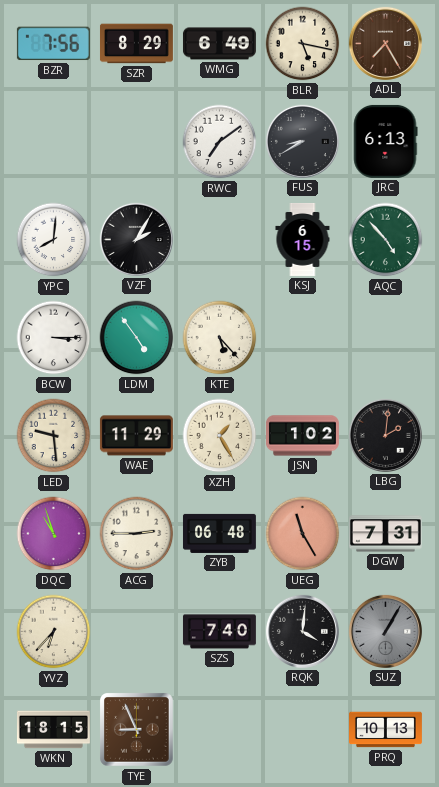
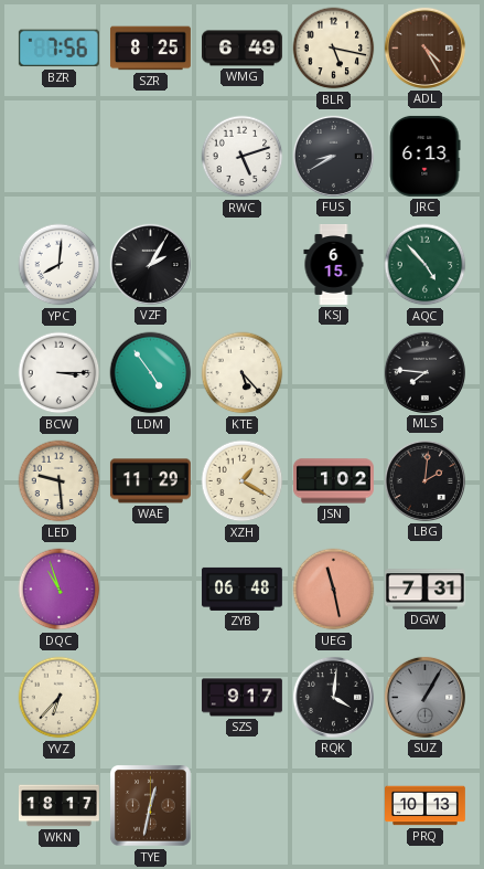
SZR: 8:29 -> 8:25
ADL: 7:25 -> 4:25
RWC: 7:09 -> 5:12
MLS: none -> 7:46
XZH: 1:25 -> 1:20
ACG: 2:45 -> none
UEG: 11:25 -> 11:28
SZS: 7:40 -> 9:17
WKN: 18:15 -> 18:17
TYE: 8:56 -> 12:32
